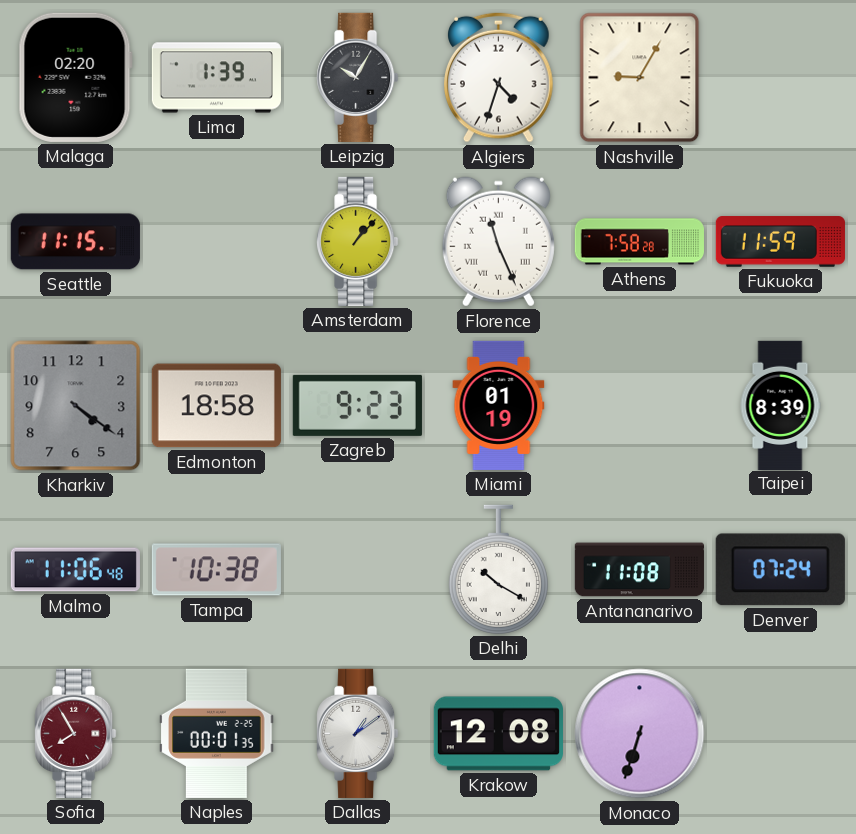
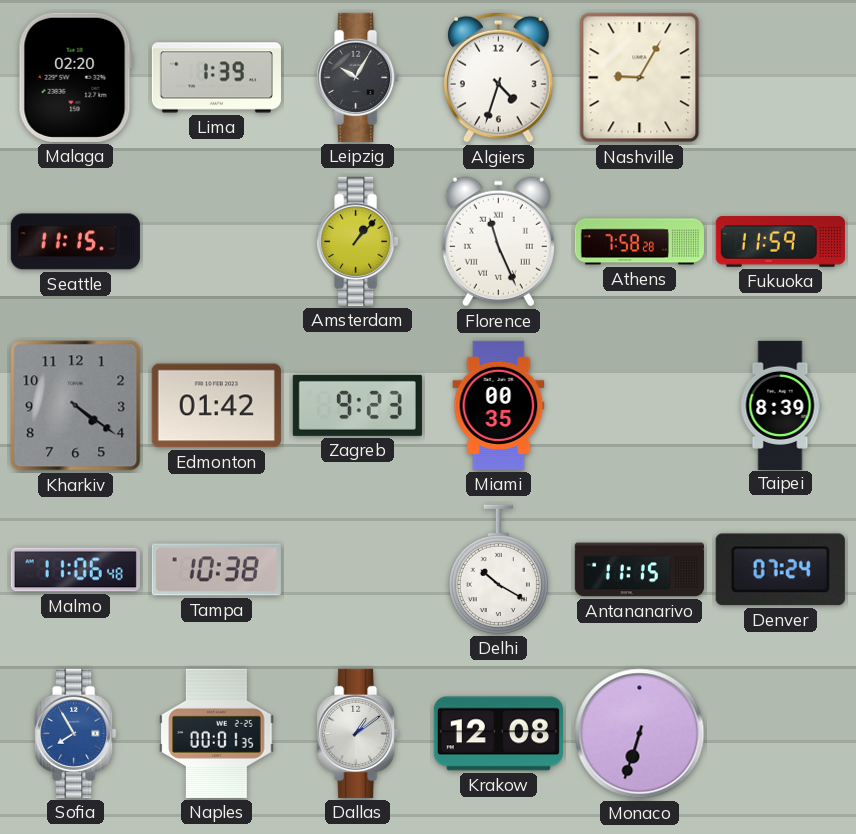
Edmonton: 18:58 -> 01:42
Miami: 01:19 -> 00:35
Antananarivo: 11:08 -> 11:15
Sofia dial: burgundy -> blue
